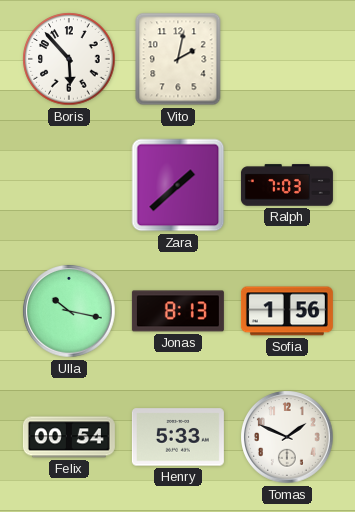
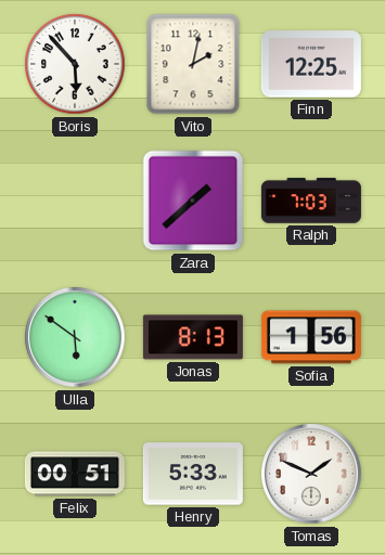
Finn: none -> 12:25
Ulla: 10:17 -> 5:51
Felix: 00:54 -> 00:51
